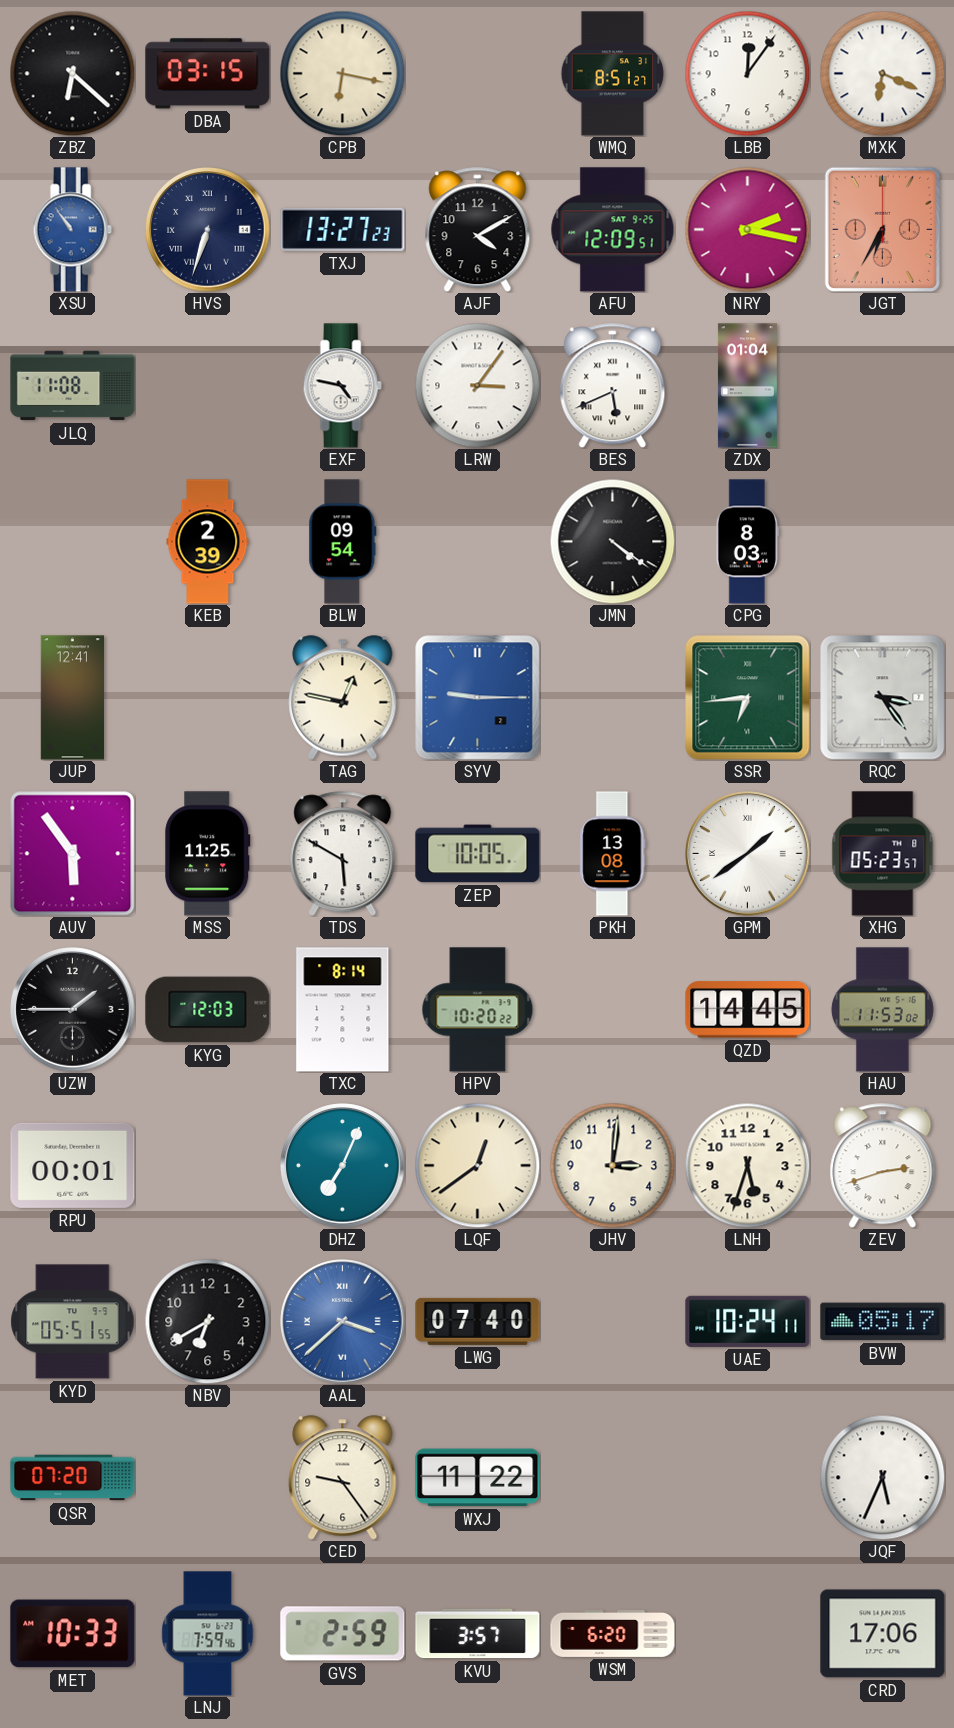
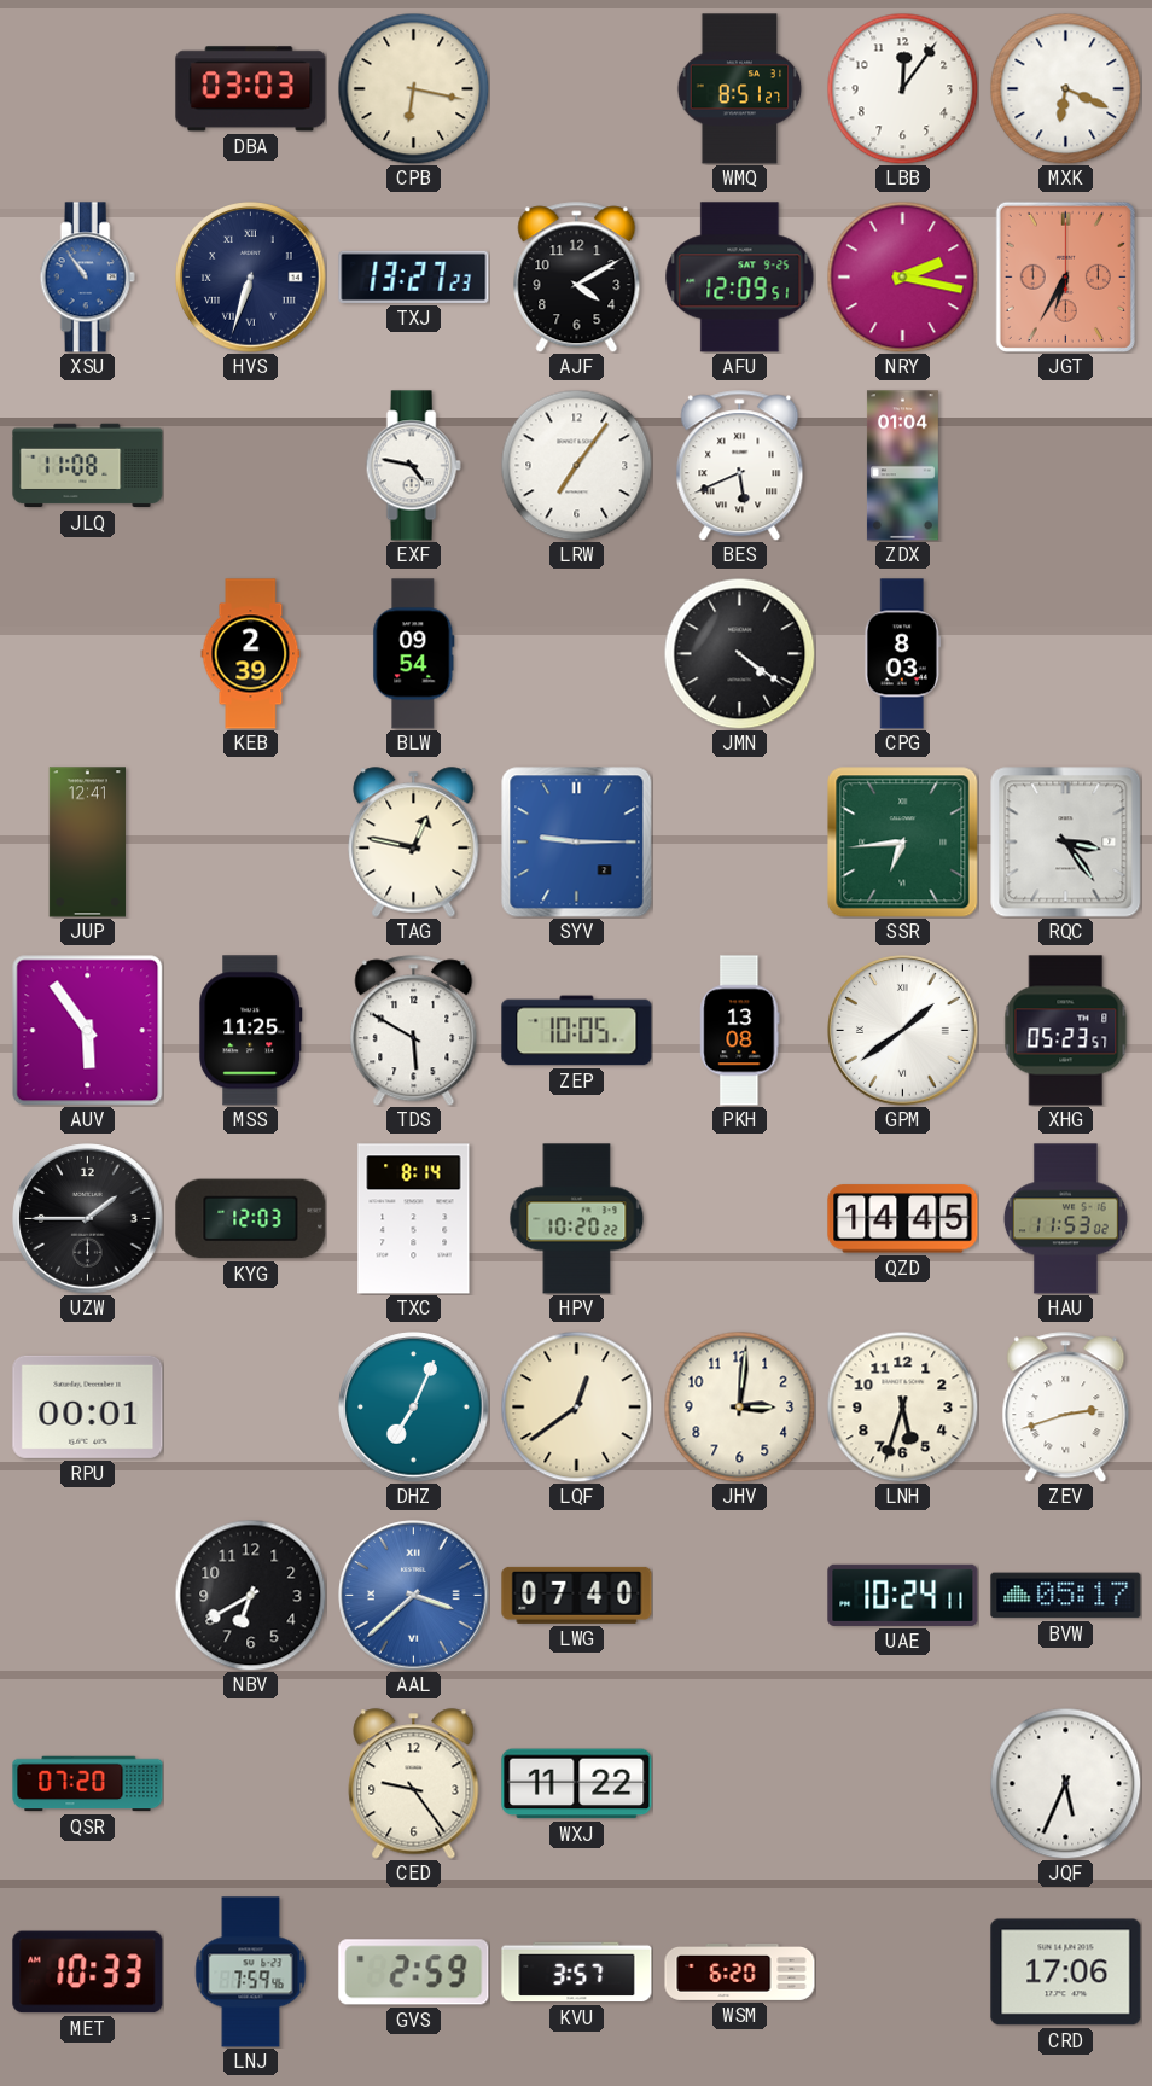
ZBZ: 6:22 -> none
DBA: 03:15 -> 03:03
LRW: 3:06 -> 7:06
KYD: 05:51 -> none
